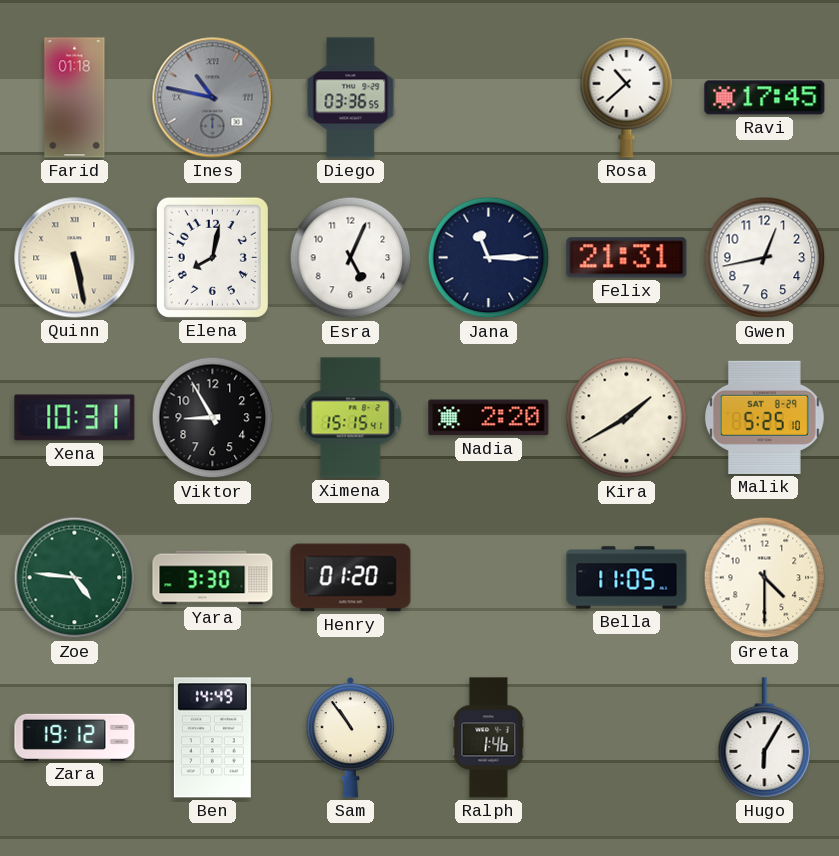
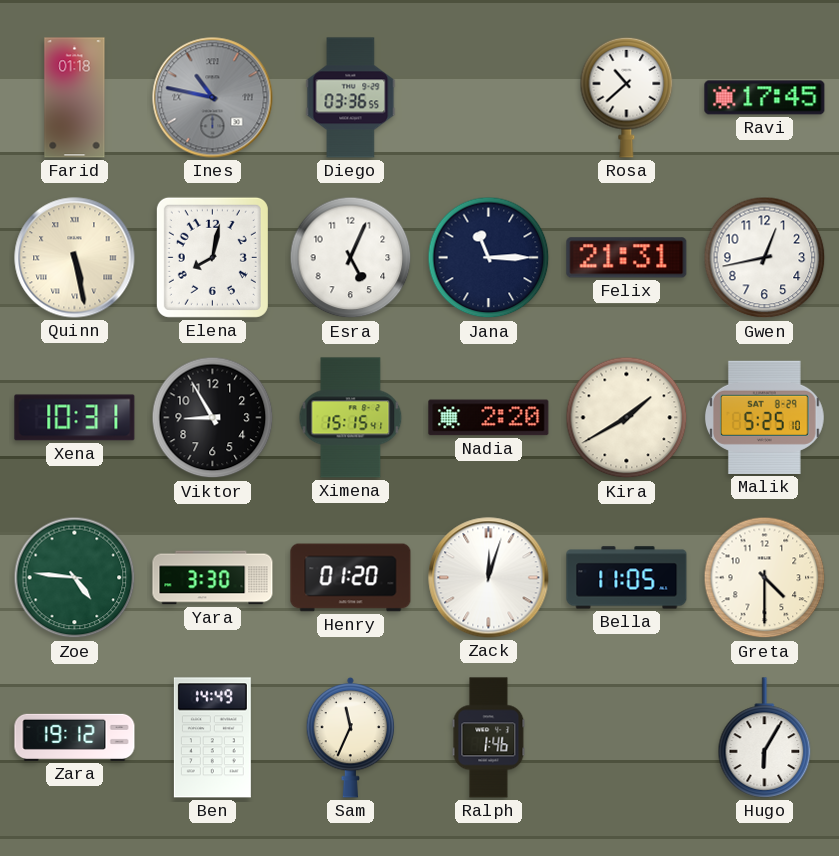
Zack: none -> 12:03
Sam: 10:54 -> 11:34
